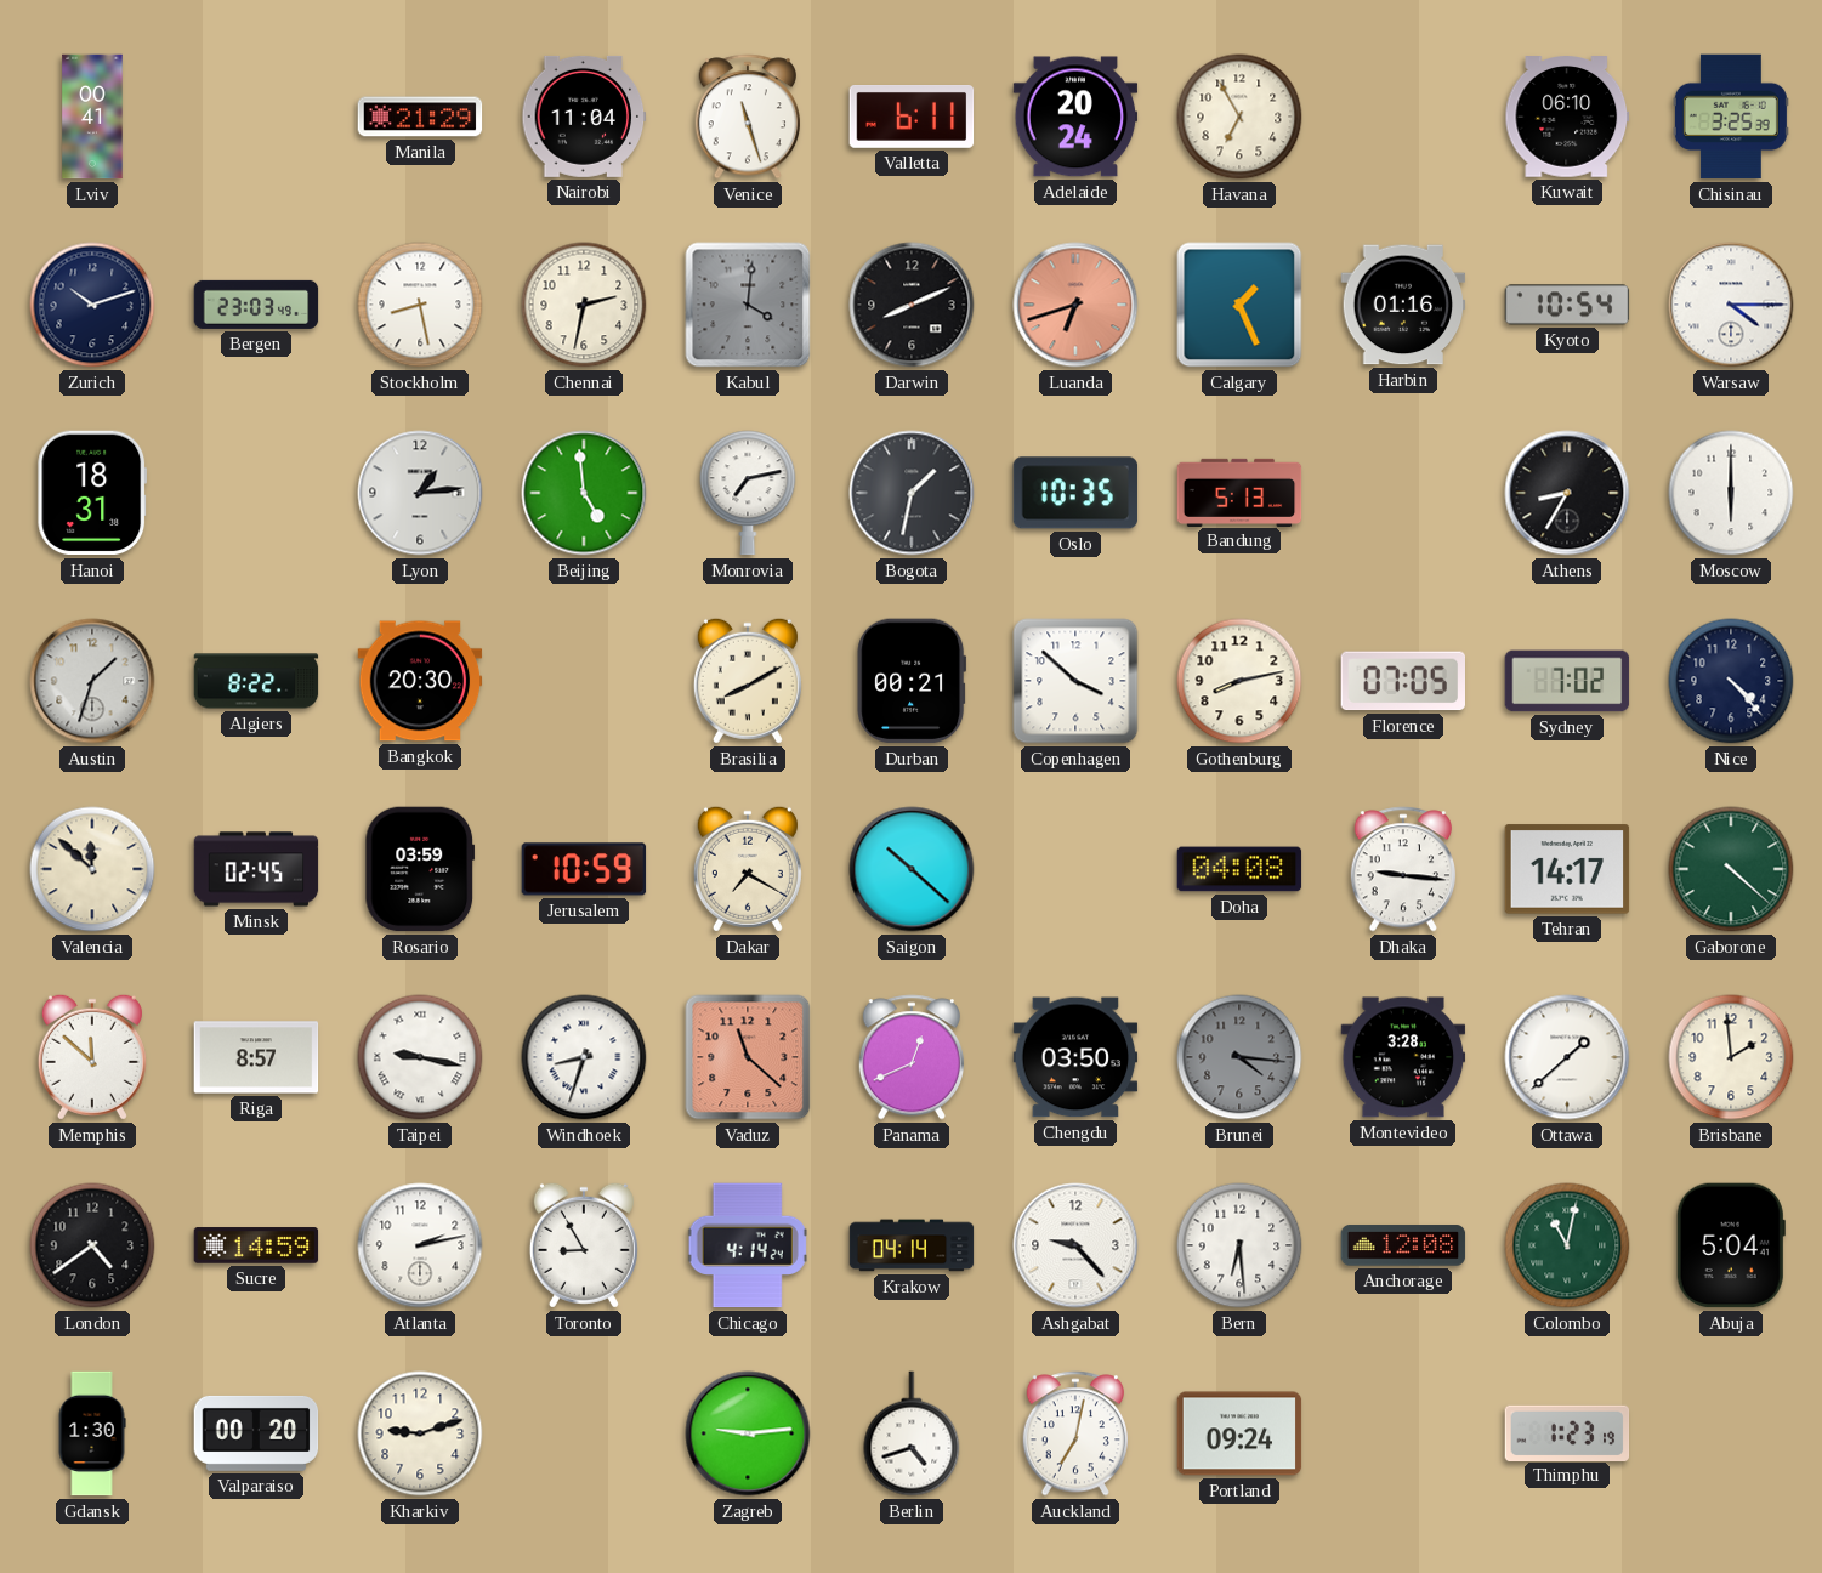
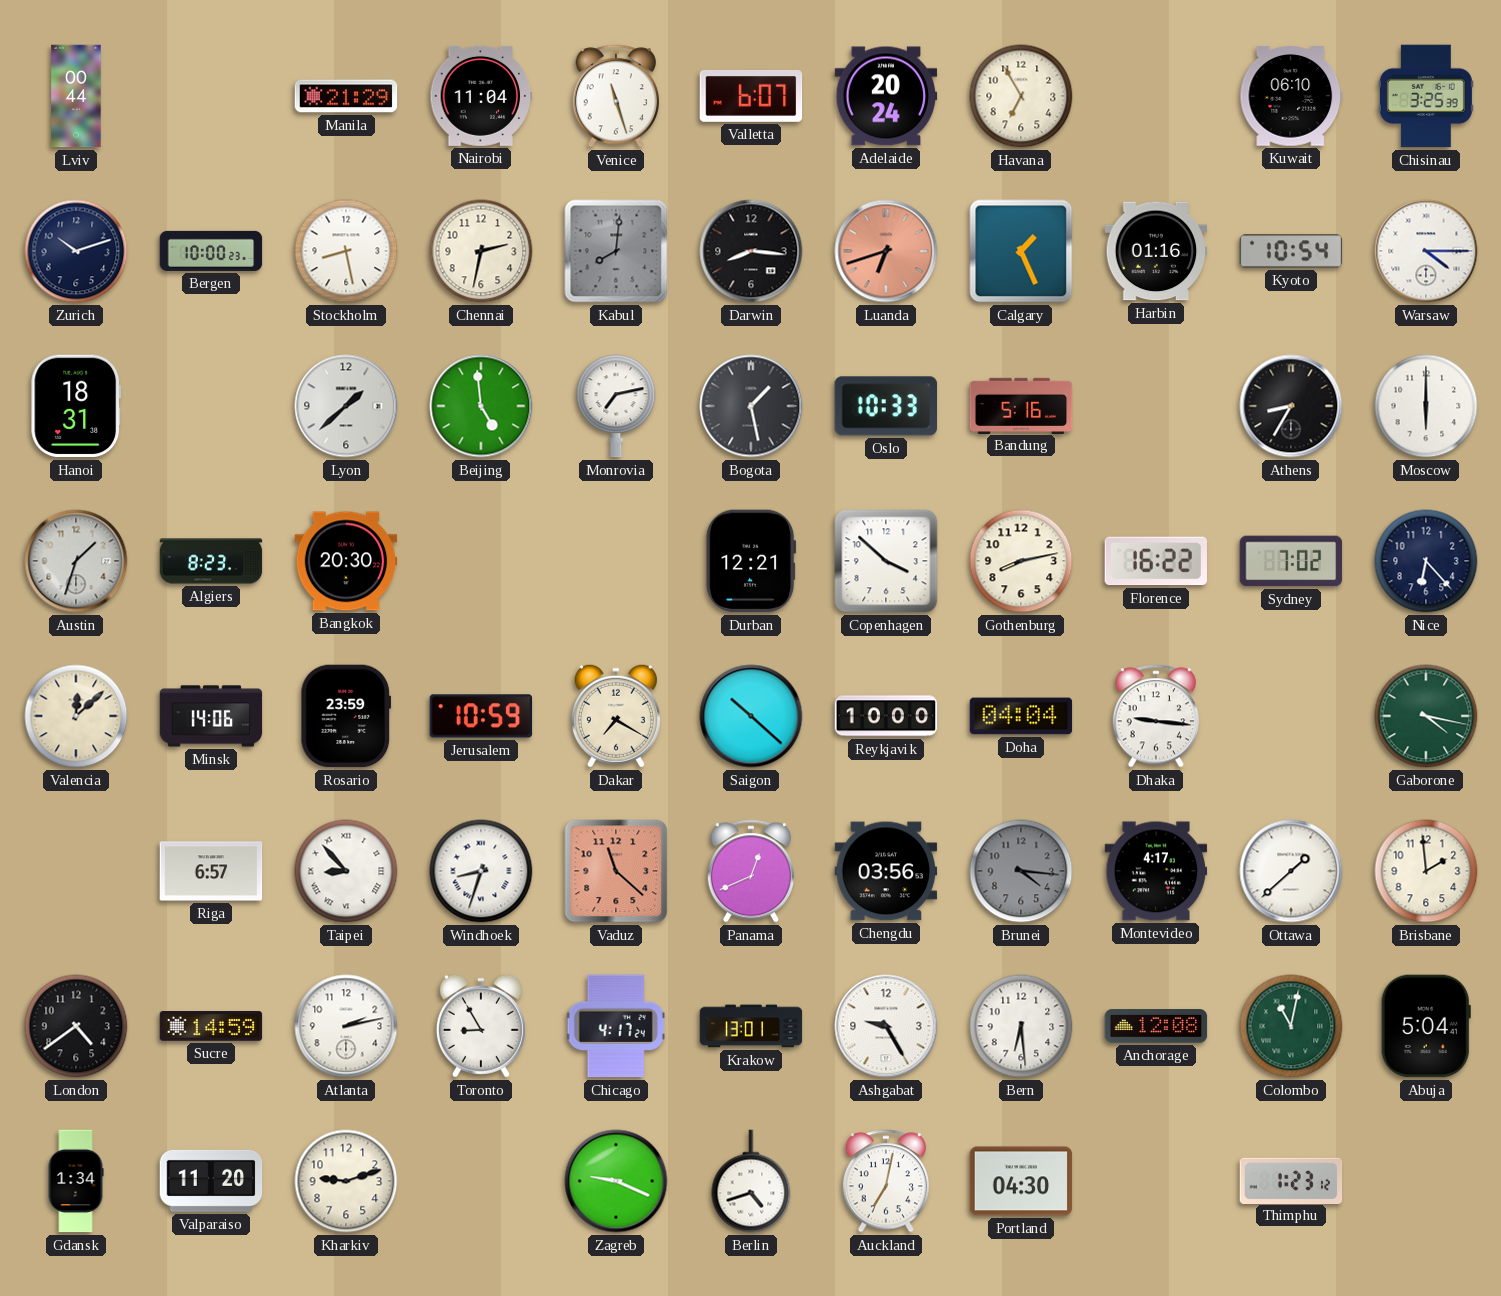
Lviv: 00:41 -> 00:44
Valletta: 6:11 -> 6:07
Bergen: 23:03 -> 10:00
Kabul: 4:01 -> 8:01
Darwin: 8:11 -> 8:16
Lyon: 1:14 -> 1:38
Bogota: 1:32 -> 1:28
Oslo: 10:35 -> 10:33
Bandung: 5:13 -> 5:16
Algiers: 8:22 -> 8:23
Brasilia: 8:10 -> none
Durban: 00:21 -> 12:21
Florence: 07:05 -> 16:22
Nice: 4:23 -> 6:23
Valencia: 11:52 -> 12:08
Minsk: 02:45 -> 14:06
Rosario: 03:59 -> 23:59
Reykjavik: none -> 10:00
Doha: 04:08 -> 04:04
Tehran: 14:17 -> none
Gaborone: 4:22 -> 4:17
Memphis: 11:52 -> none
Riga: 8:57 -> 6:57
Taipei: 9:17 -> 8:53
Chengdu: 03:50 -> 03:56
Montevideo: 3:28 -> 4:17
Chicago: 4:14 -> 4:17
Krakow: 04:14 -> 13:01
Ashgabat: 9:23 -> 9:25
Gdansk: 1:30 -> 1:34
Valparaiso: 00:20 -> 11:20
Zagreb: 9:14 -> 9:19
Portland: 09:24 -> 04:30
Thimphu: 1:23:19 -> 1:23:12
